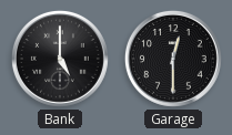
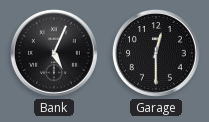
Bank: 5:00 -> 5:04
